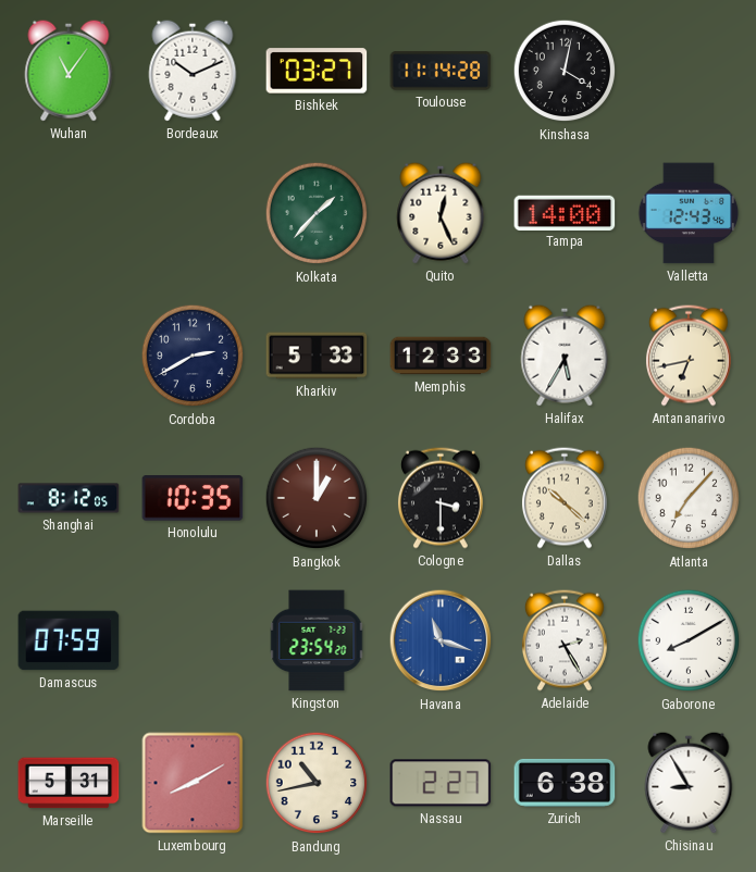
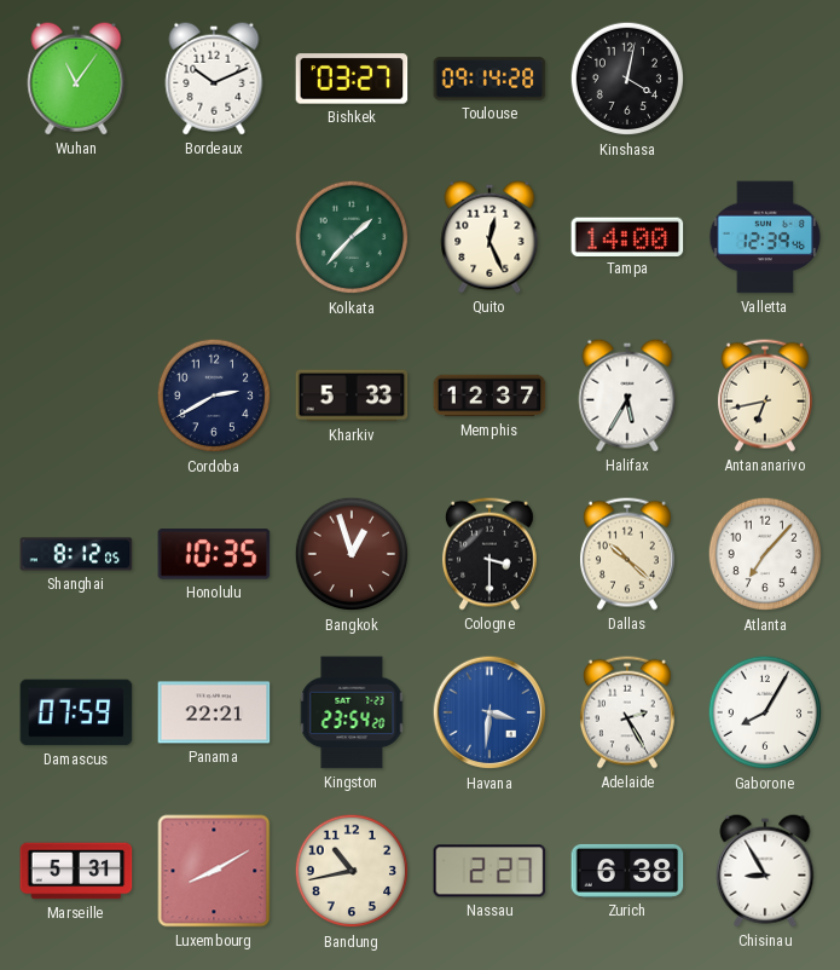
Toulouse: 11:14 -> 09:14
Valletta: 12:43 -> 12:39
Memphis: 12:33 -> 12:37
Bangkok: 1:00 -> 12:57
Panama: none -> 22:21
Havana: 11:18 -> 3:31
Gaborone: 8:10 -> 8:05
